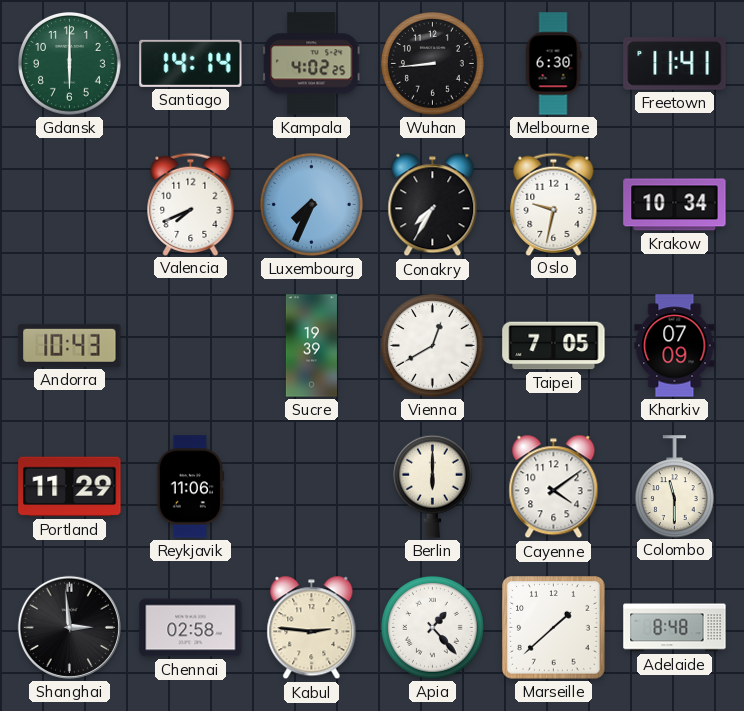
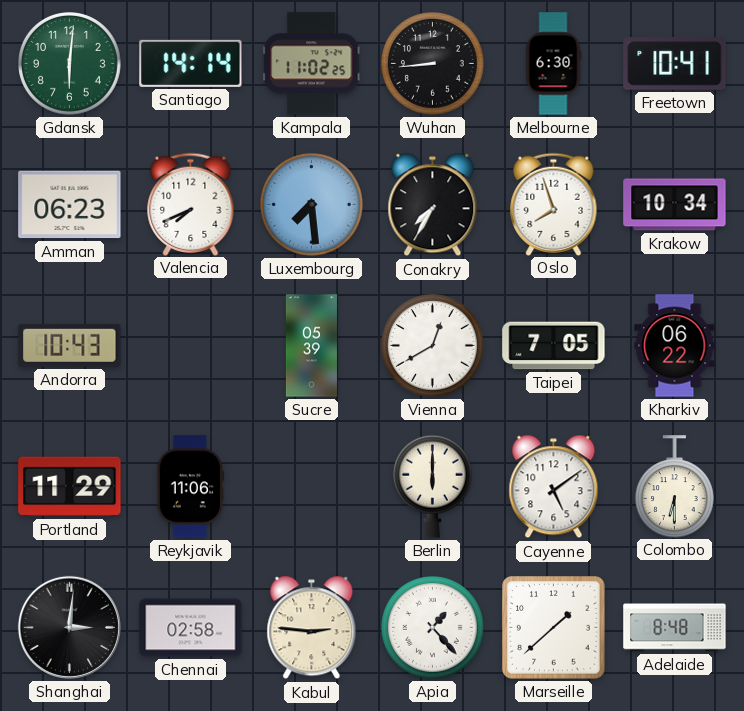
Gdansk: 6:00 -> 6:01
Kampala: 4:02 -> 11:02
Freetown: 11:41 -> 10:41
Amman: none -> 06:23
Luxembourg: 7:34 -> 7:29
Oslo: 9:32 -> 7:57
Sucre: 19:39 -> 05:39
Kharkiv: 07:09 -> 06:22
Cayenne: 4:09 -> 5:09
Colombo: 11:30 -> 6:30
Shanghai: 2:59 -> 3:01
